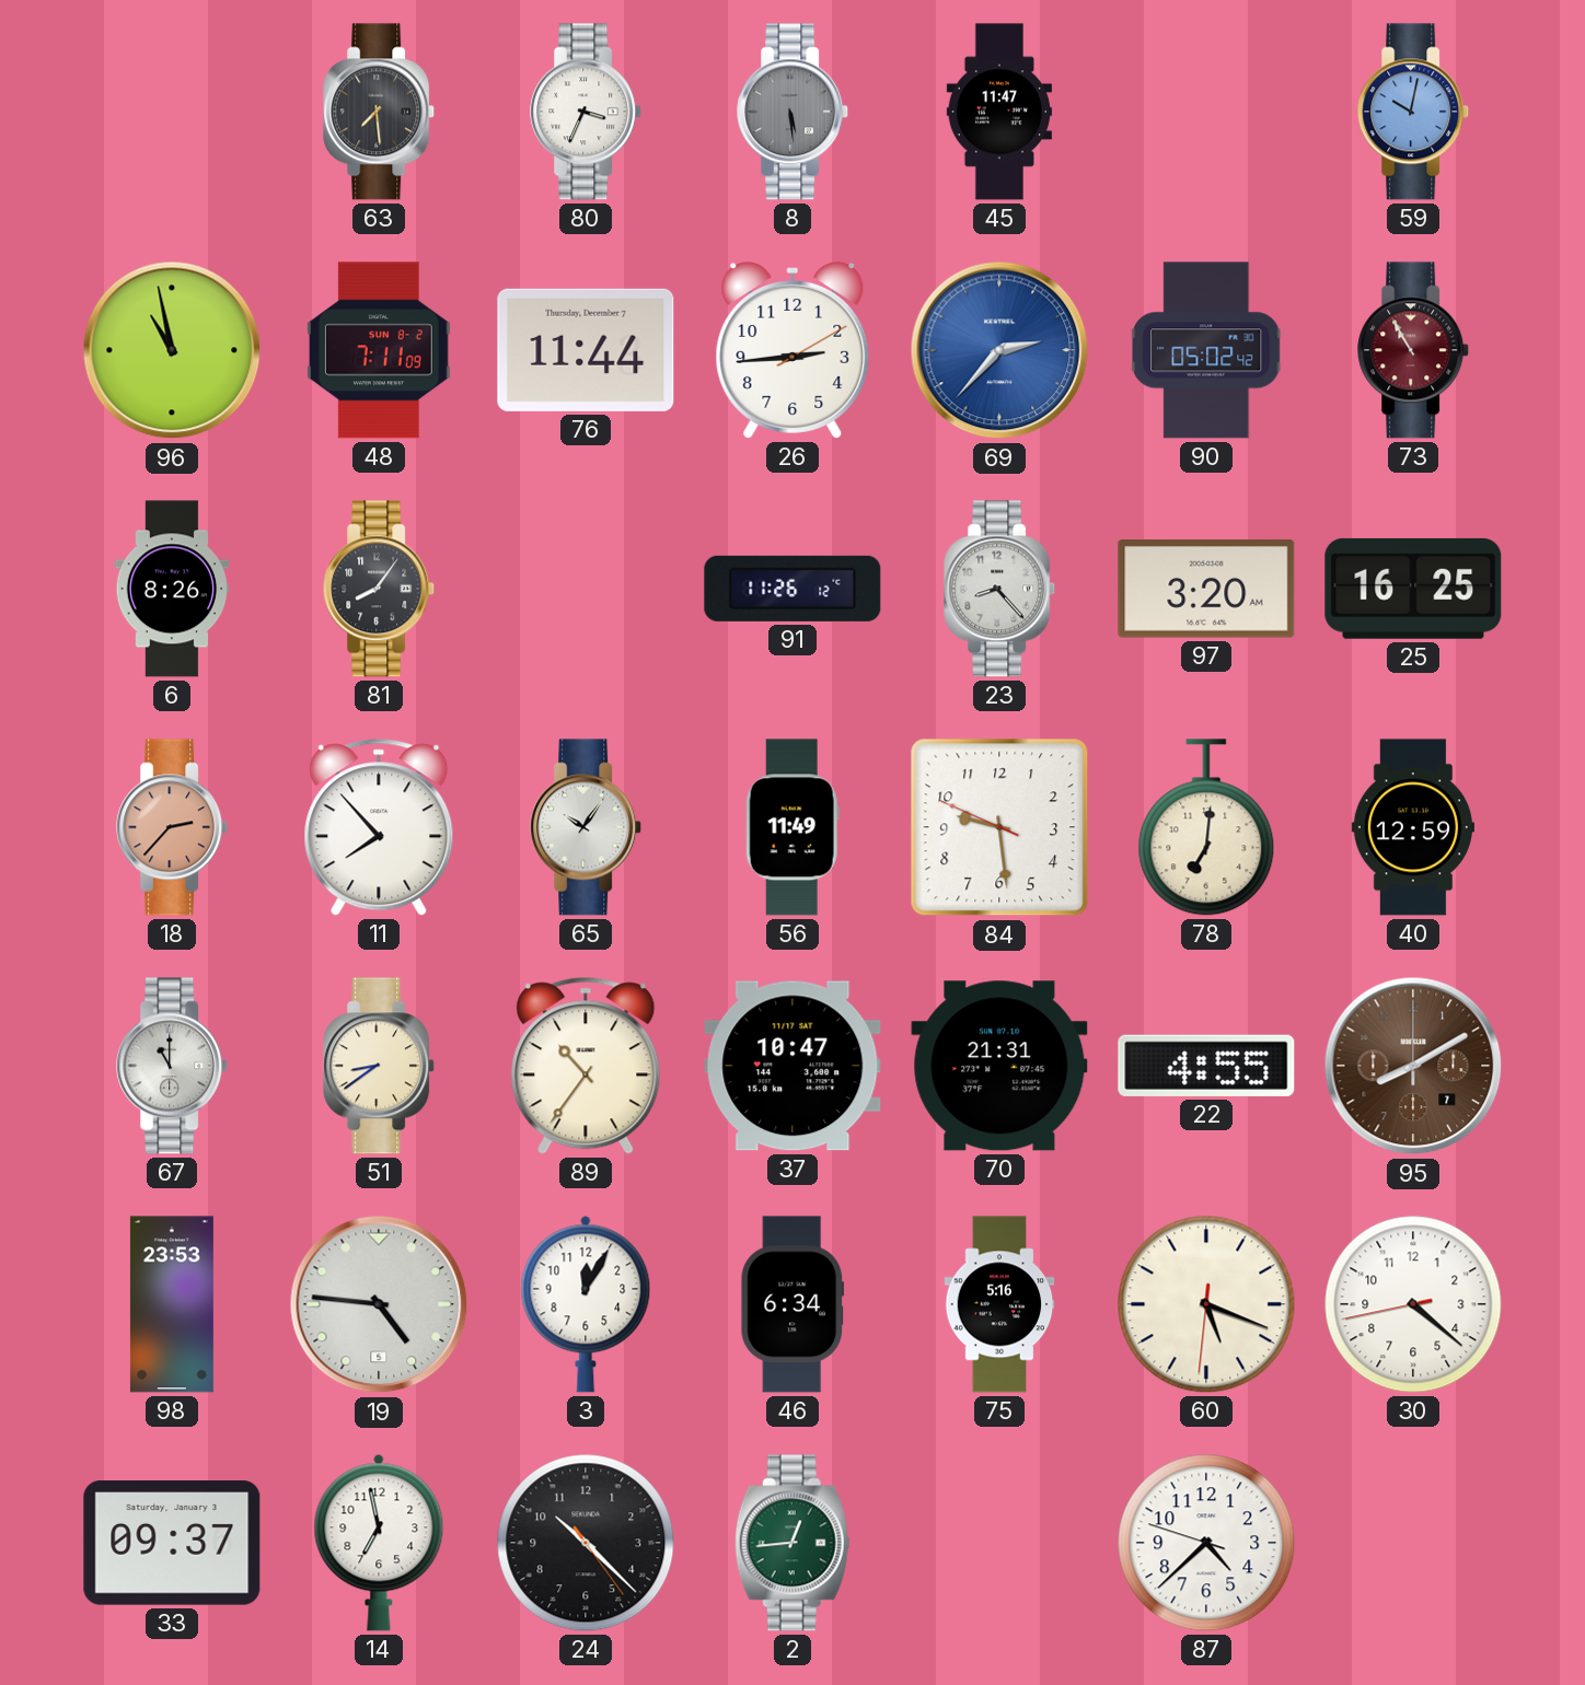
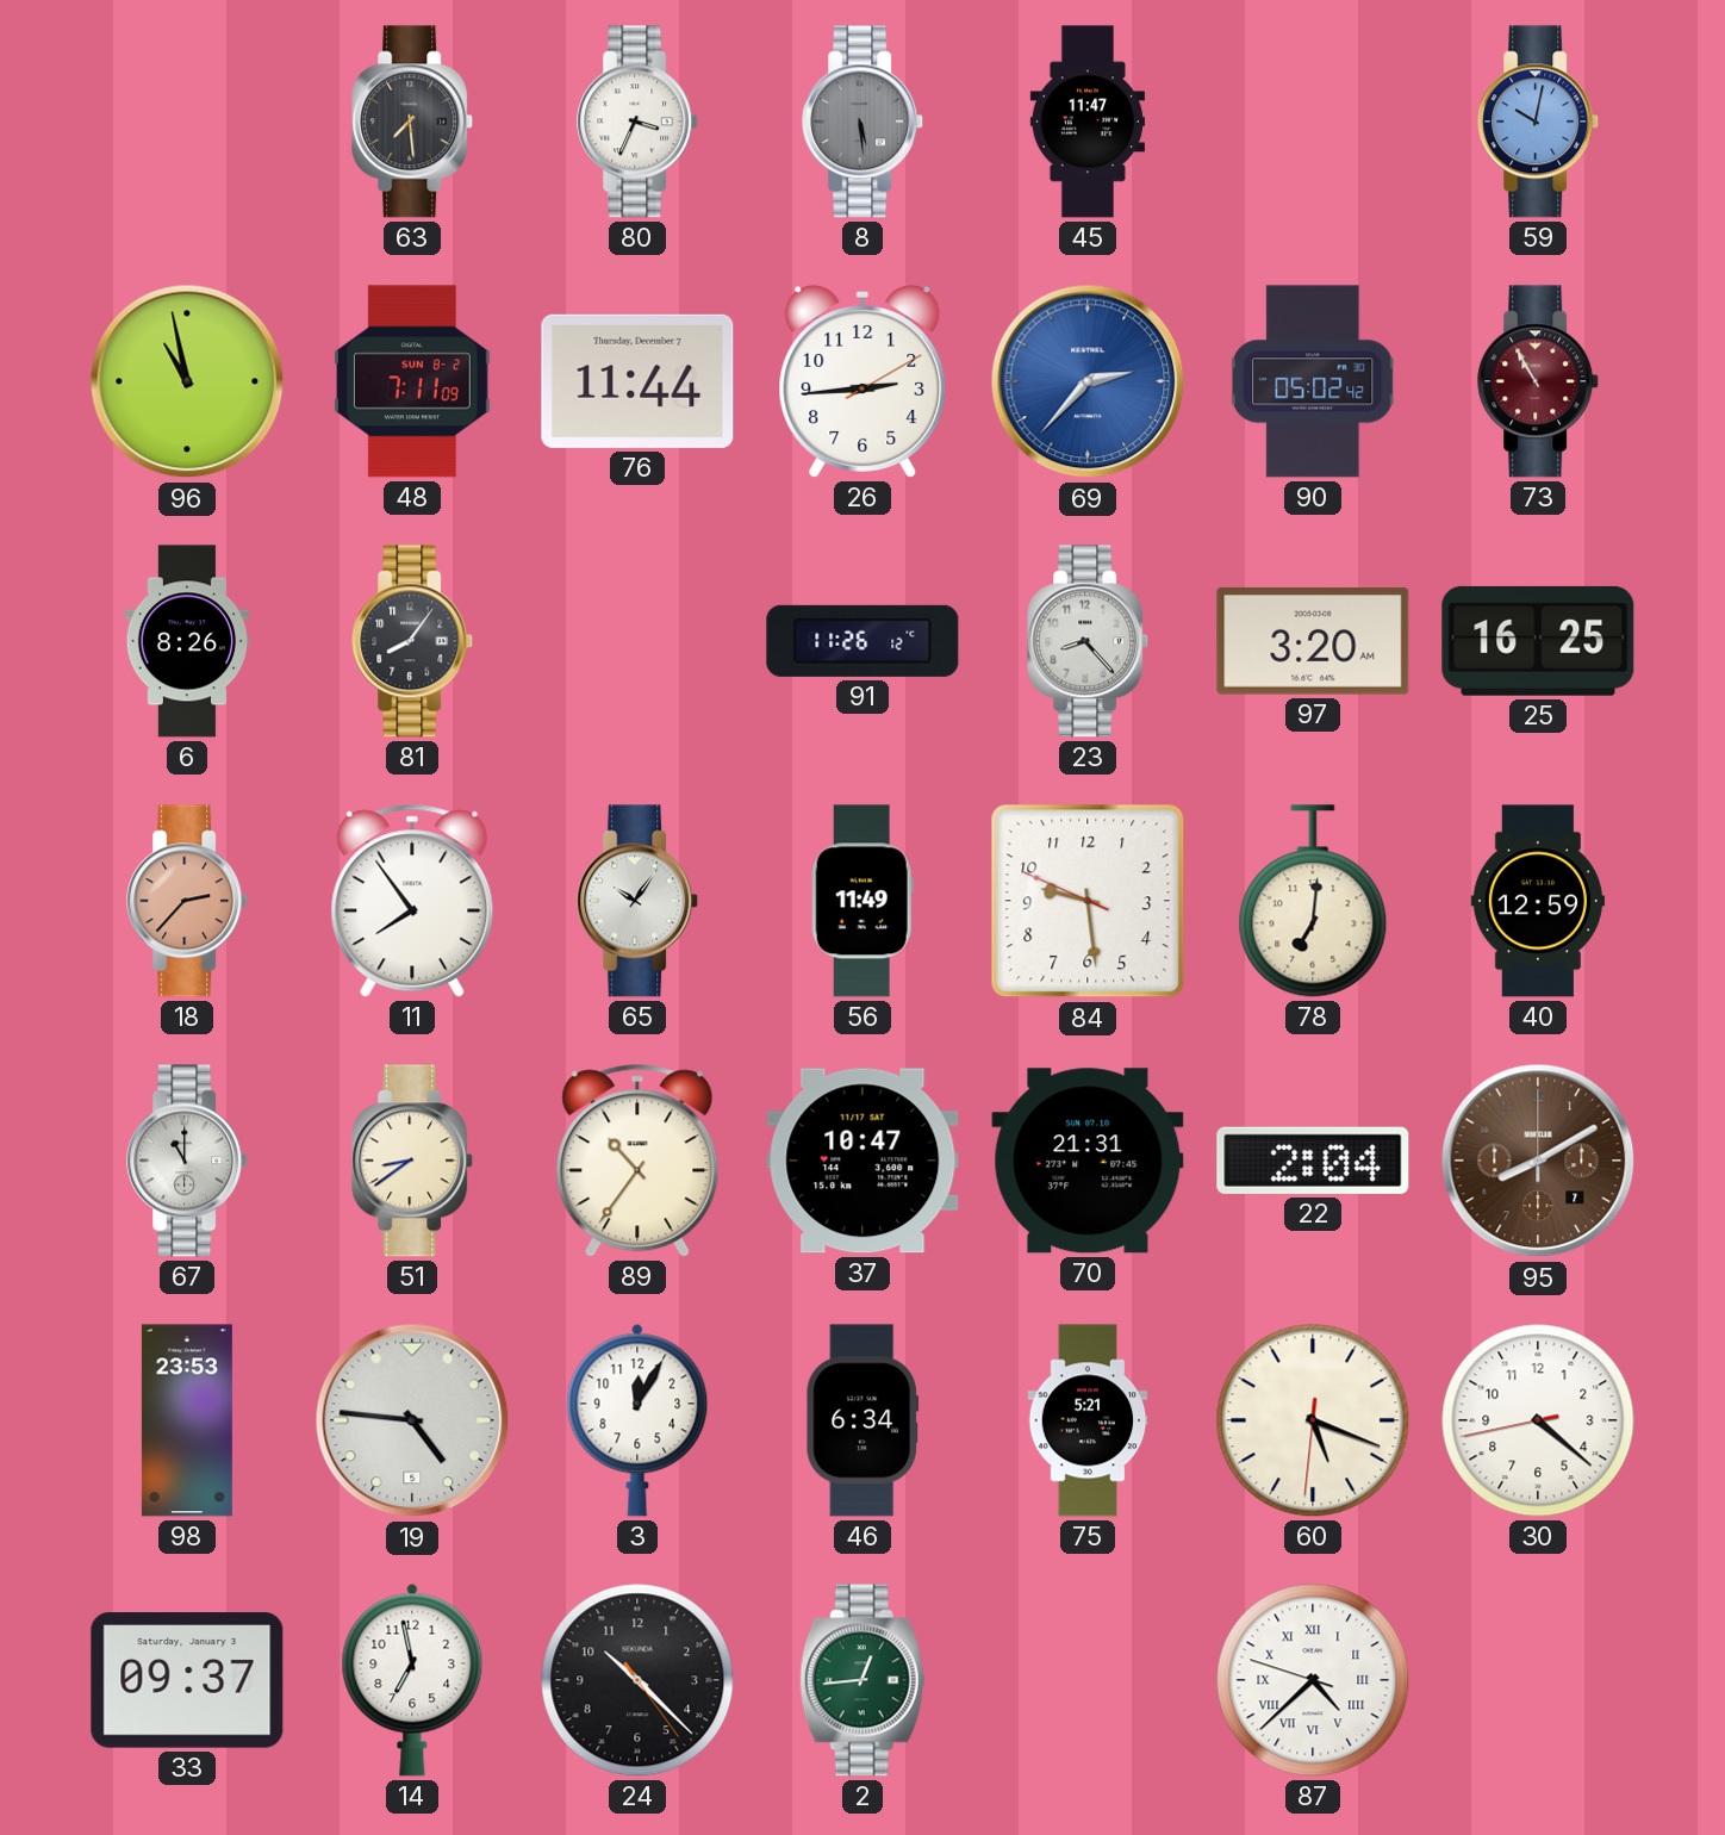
11: 7:53 -> 7:54
22: 4:55 -> 2:04
75: 5:16 -> 5:21
87 numerals: Arabic -> Roman
